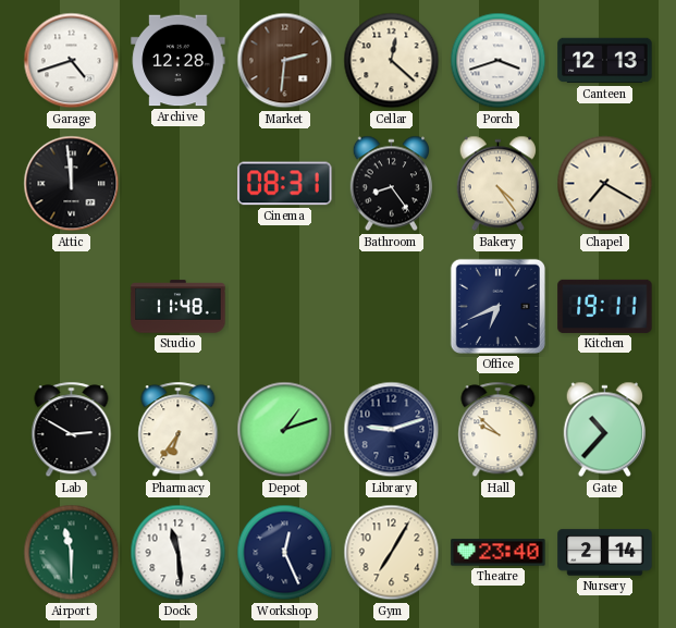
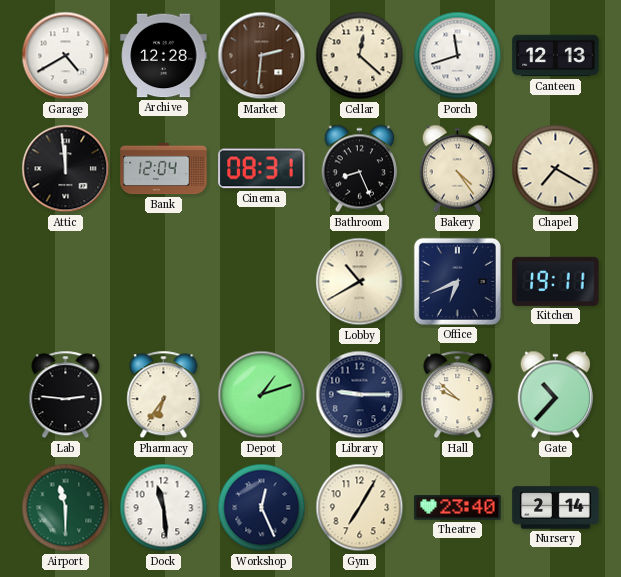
Garage: 4:42 -> 4:40
Porch: 3:42 -> 11:42
Bank: none -> 12:04
Bathroom: 8:24 -> 8:26
Studio: 11:48 -> none
Lobby: none -> 10:40
Lab: 2:50 -> 2:46
Library: 9:12 -> 9:15
